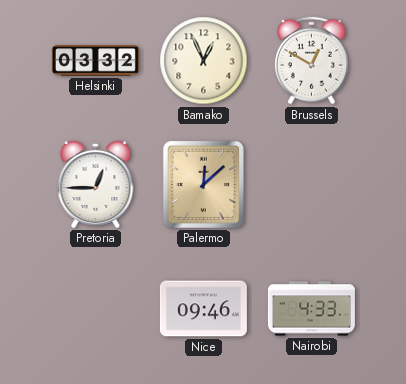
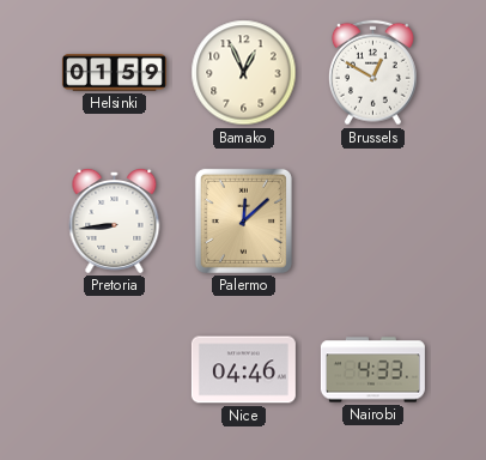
Helsinki: 03:32 -> 01:59
Pretoria: 12:45 -> 8:44
Nice: 09:46 -> 04:46
